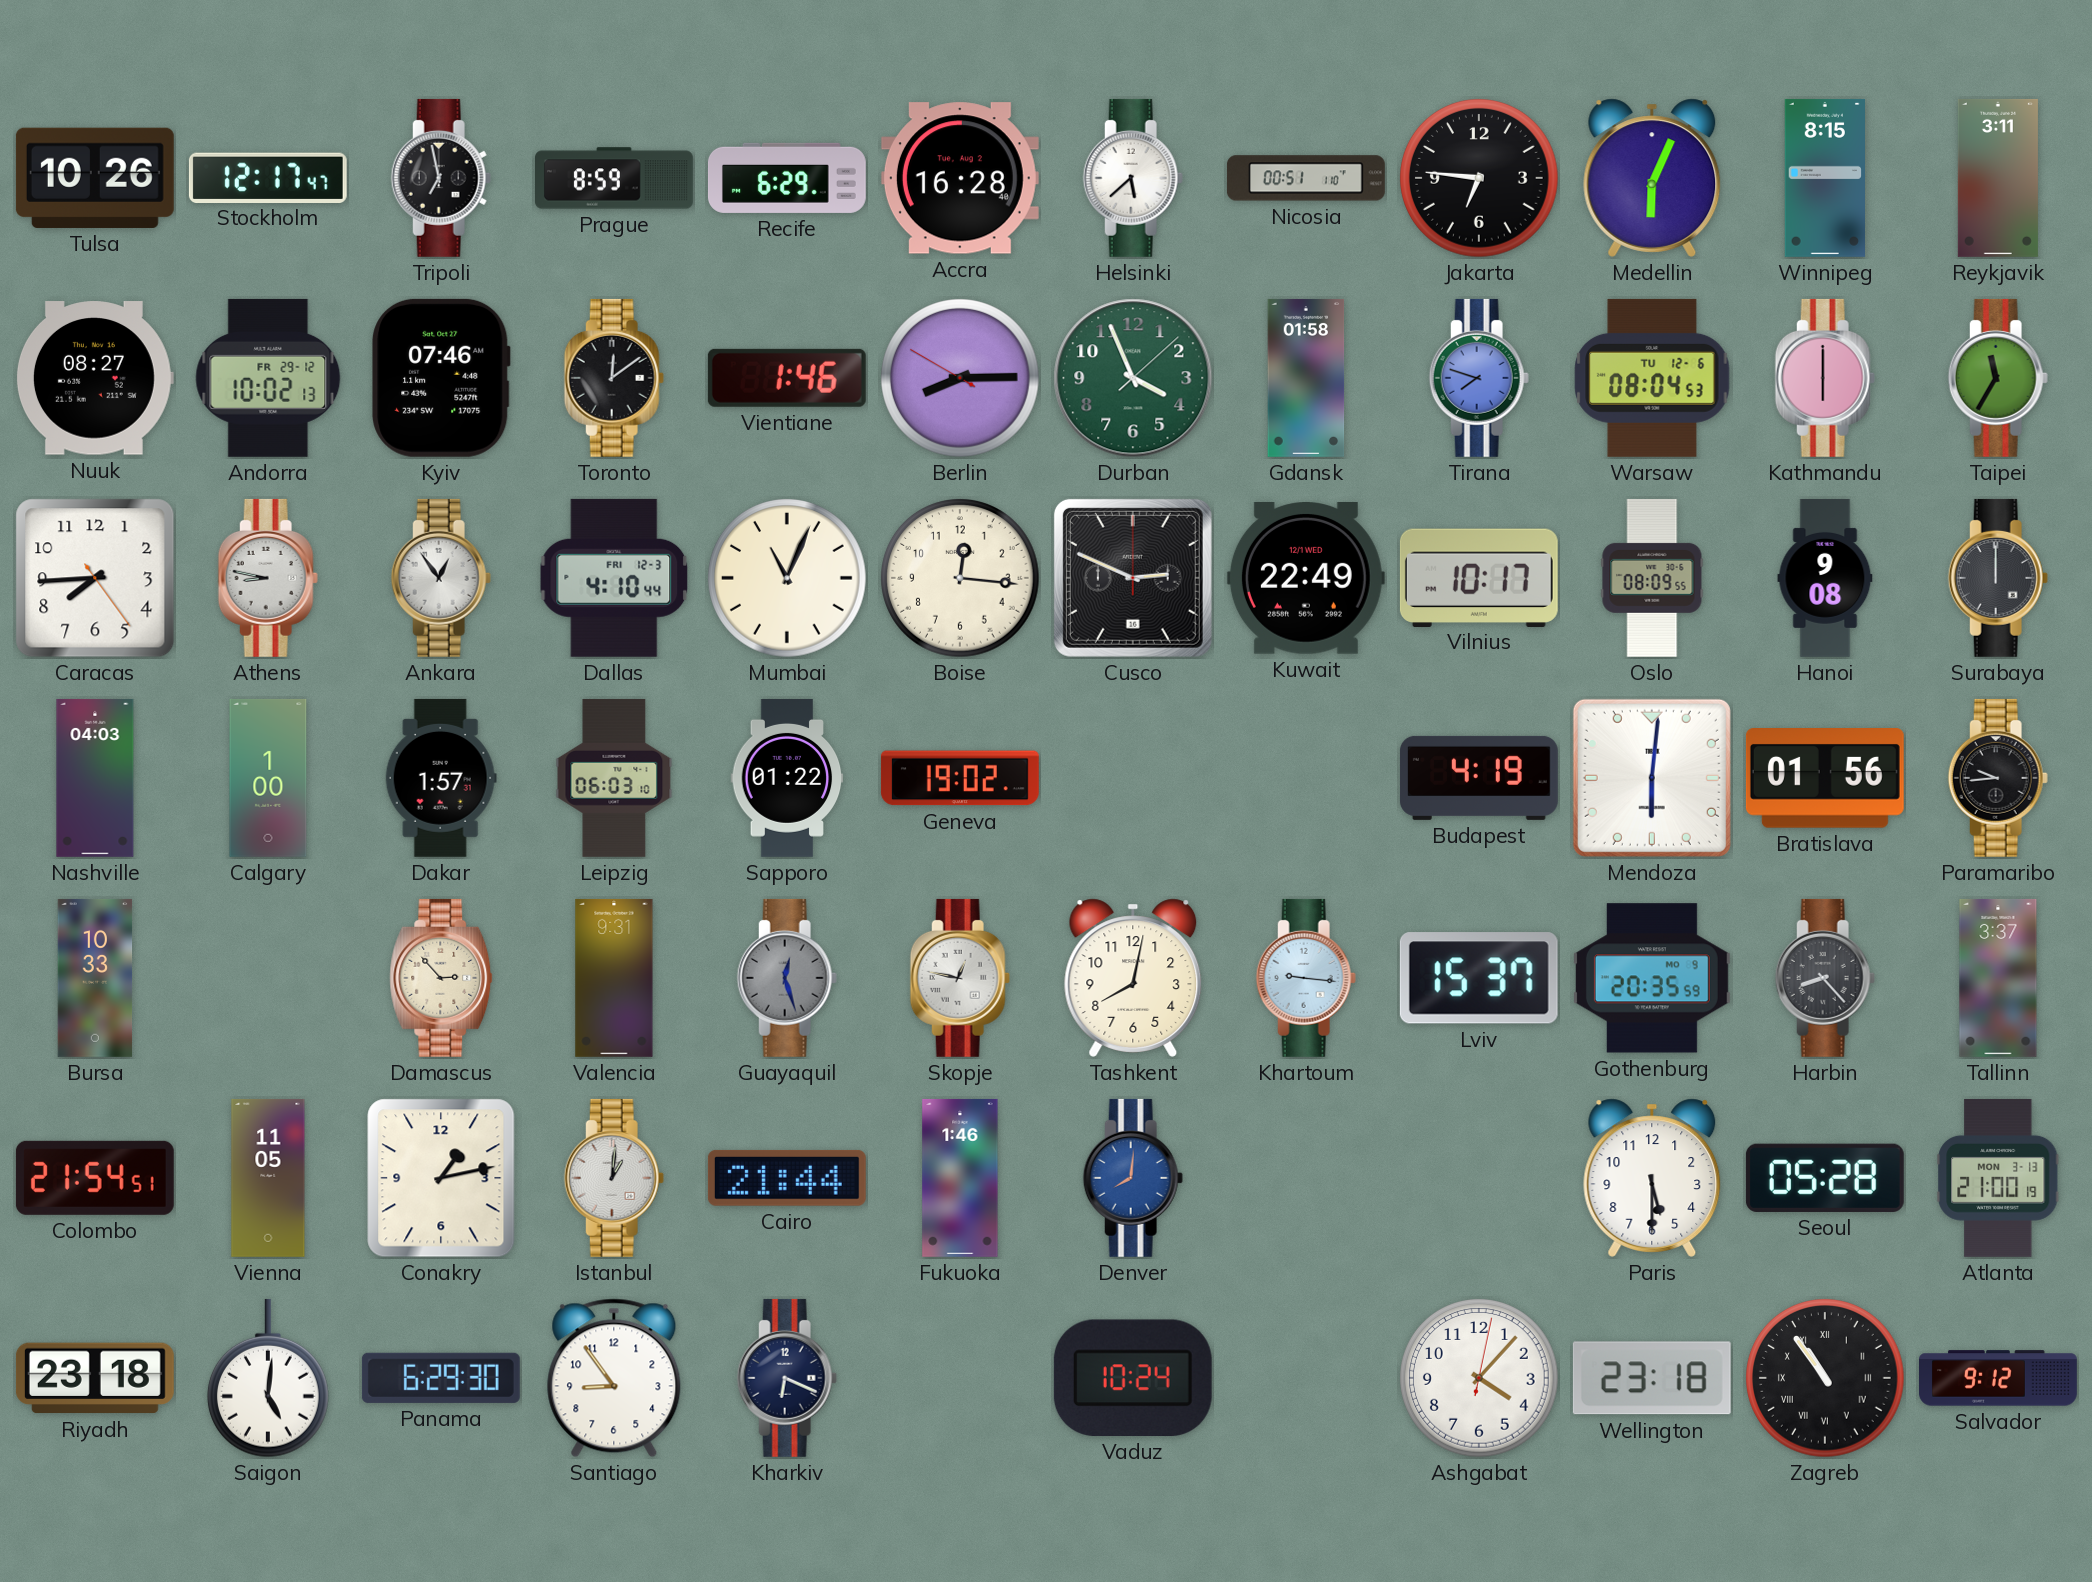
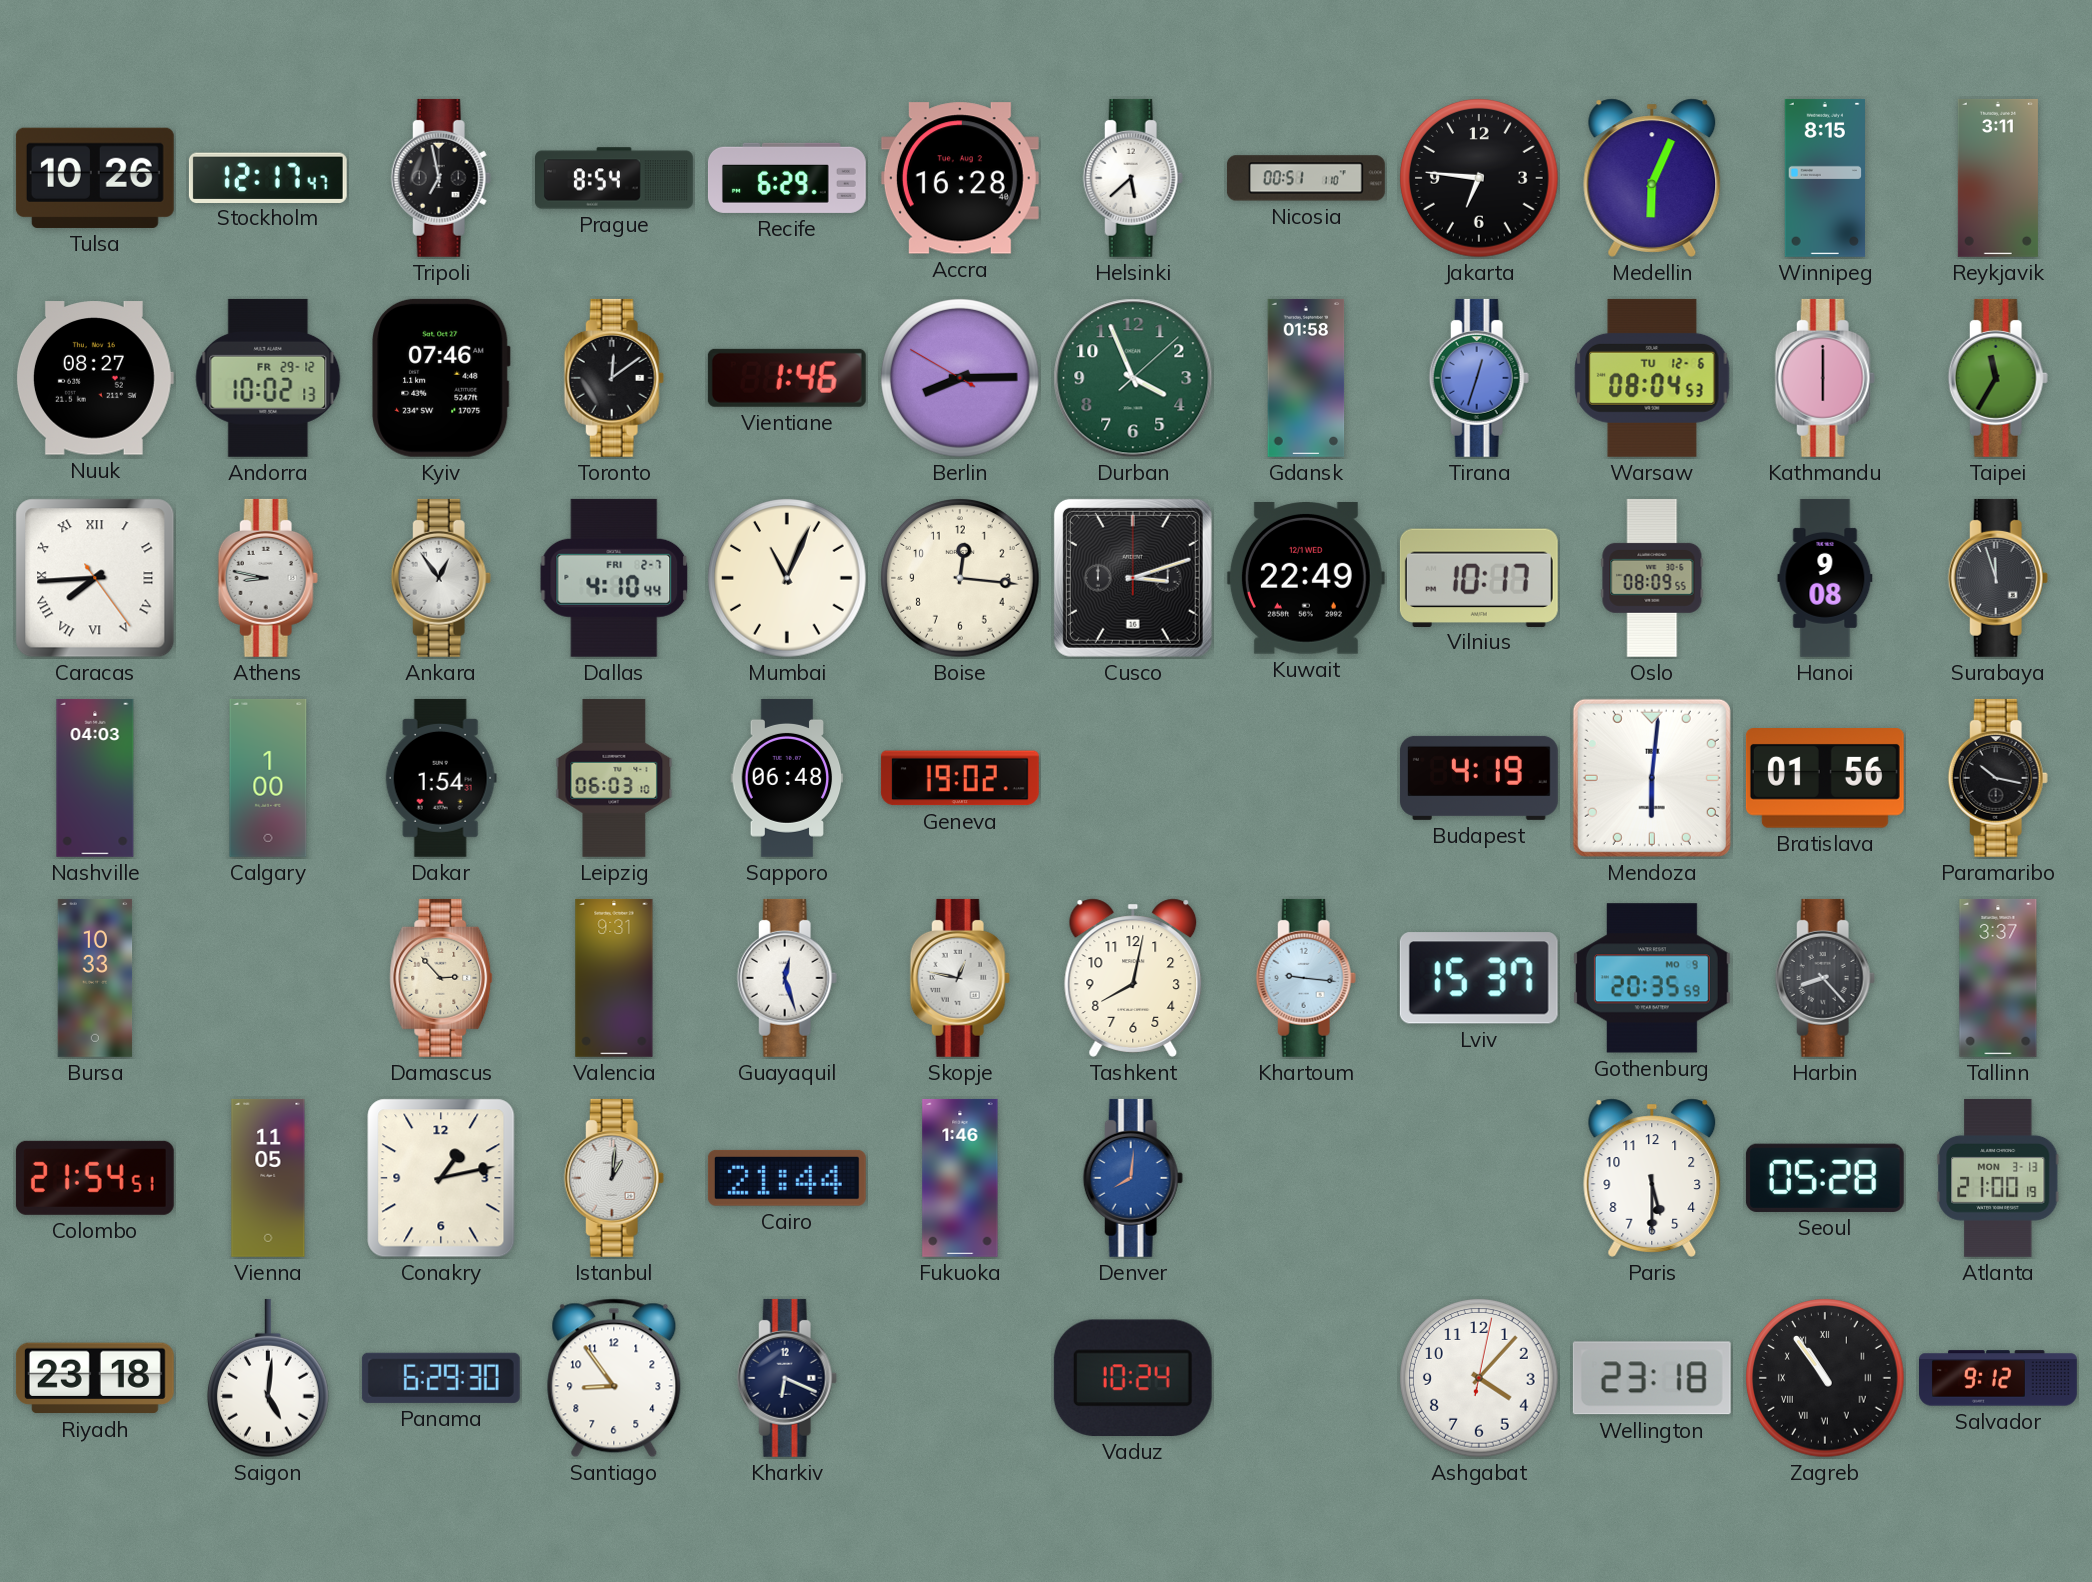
Prague: 8:59 -> 8:54
Tirana: 7:48 -> 12:33
Caracas numerals: Arabic -> Roman
Dallas date: FRI 12-3 -> FRI 2-7
Cusco: 2:49 -> 3:12
Surabaya: 12:00 -> 11:57
Dakar: 1:57 -> 1:54
Sapporo: 01:22 -> 06:48
Paramaribo: 9:44 -> 10:17
Guayaquil dial: grey -> white
